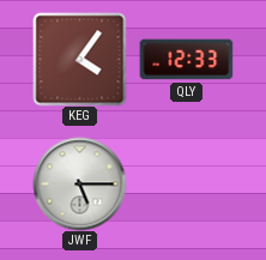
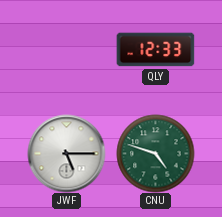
KEG: 4:06 -> none
CNU: none -> 4:48
